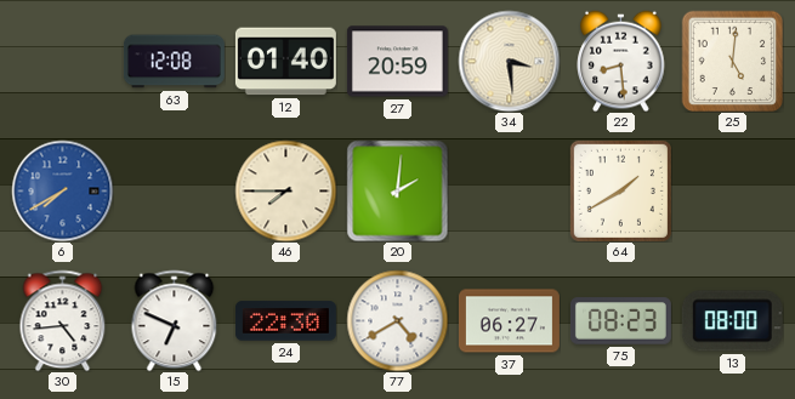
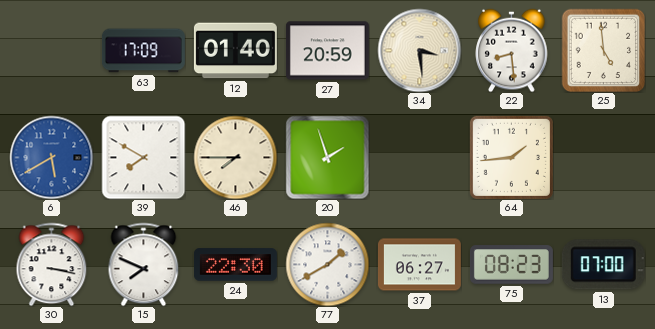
63: 12:08 -> 17:09
25: 5:01 -> 4:59
6: 7:40 -> 5:40
39: none -> 7:50
20: 2:01 -> 1:57
64: 1:40 -> 1:44
30: 4:44 -> 3:17
15: 6:49 -> 7:49
77: 4:40 -> 1:40
13: 08:00 -> 07:00
